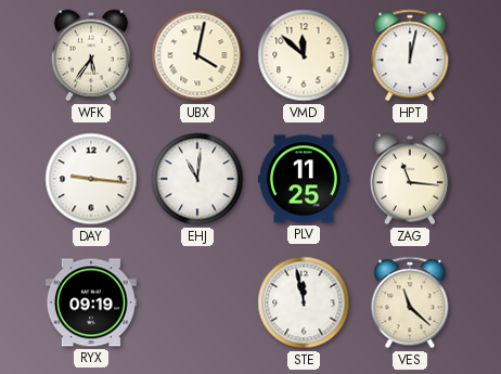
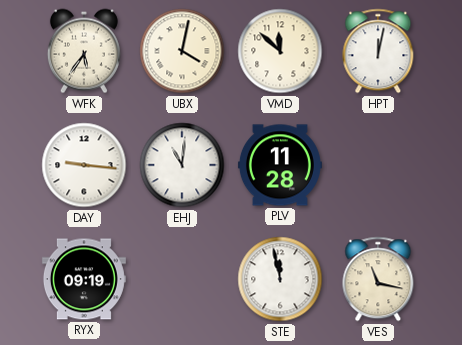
PLV: 11:25 -> 11:28
ZAG: 11:16 -> none
VES: 11:22 -> 11:17
